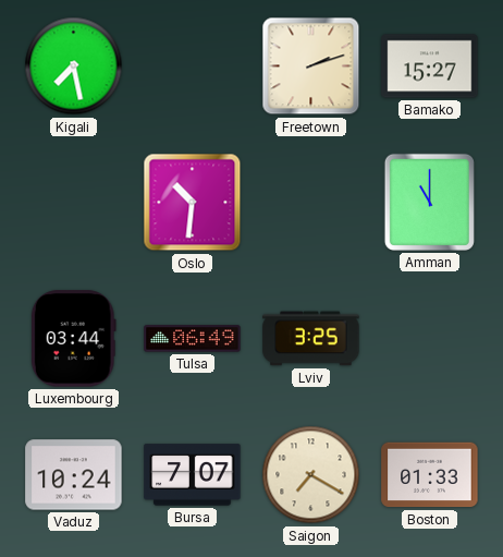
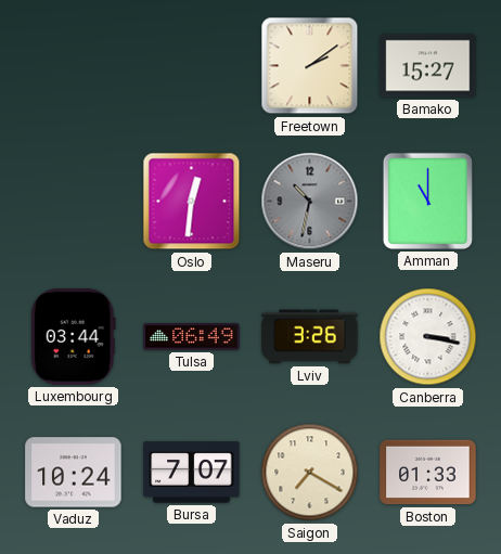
Kigali: 7:28 -> none
Freetown: 2:12 -> 2:09
Oslo: 10:31 -> 12:31
Maseru: none -> 10:32
Lviv: 3:25 -> 3:26
Canberra: none -> 3:17
